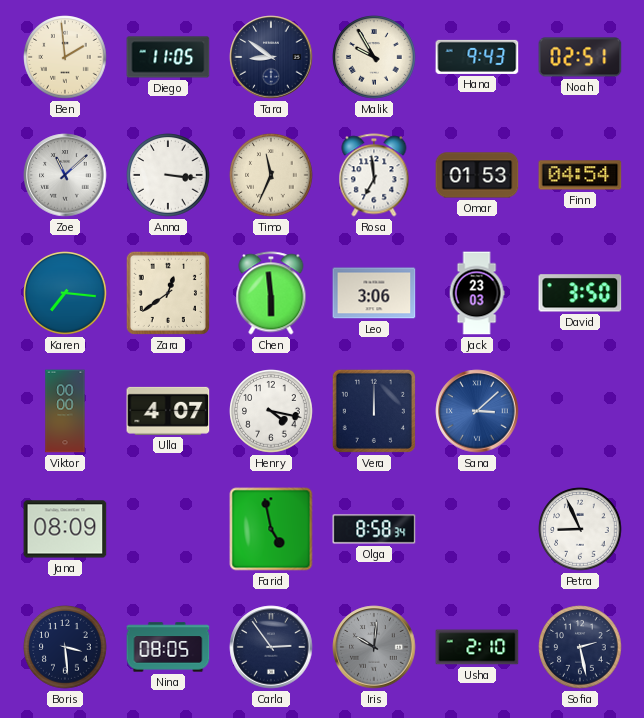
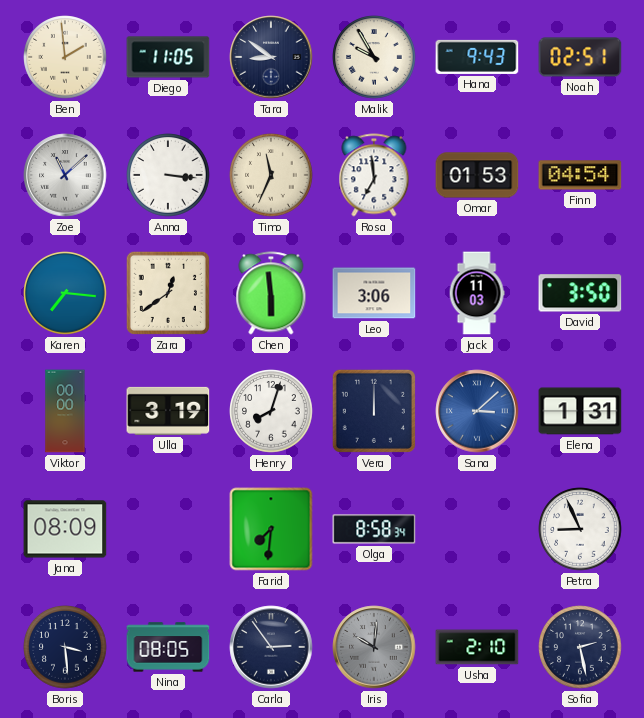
Jack: 23:03 -> 11:03
Ulla: 4:07 -> 3:19
Henry: 4:17 -> 8:03
Elena: none -> 1:31
Farid: 4:58 -> 7:31
